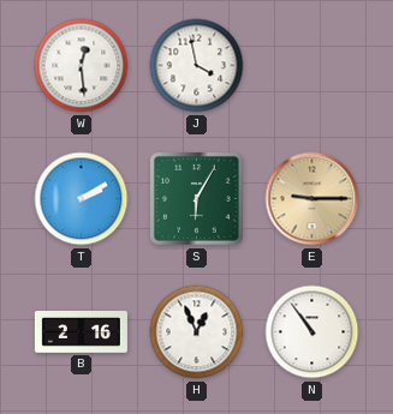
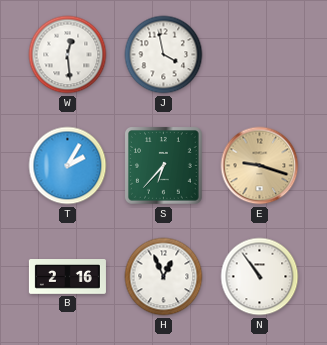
T: 2:10 -> 2:05
S: 6:05 -> 6:37
E: 9:15 -> 9:18
